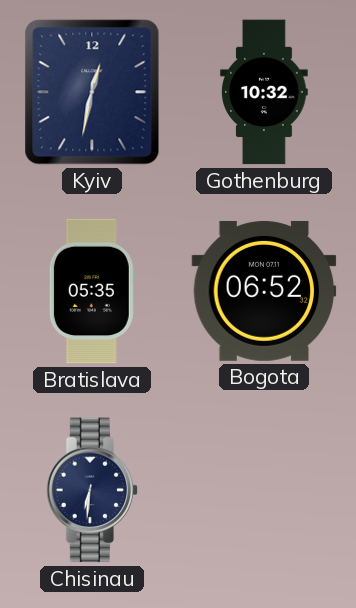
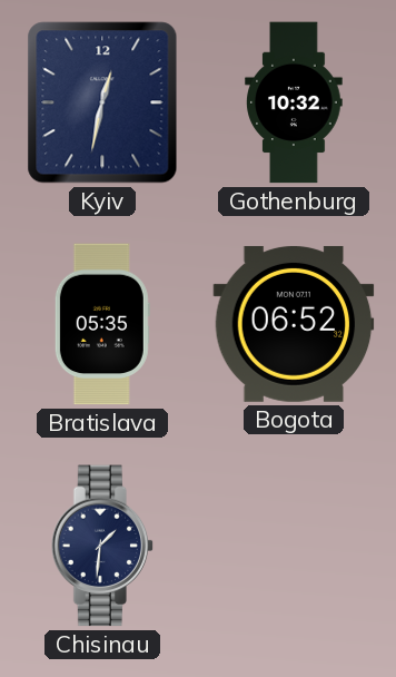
Chisinau: 6:31 -> 1:31
